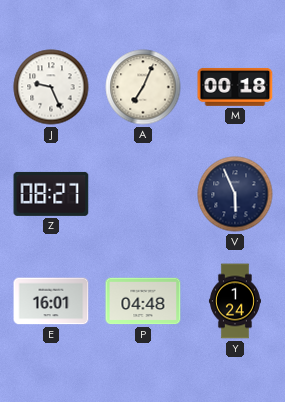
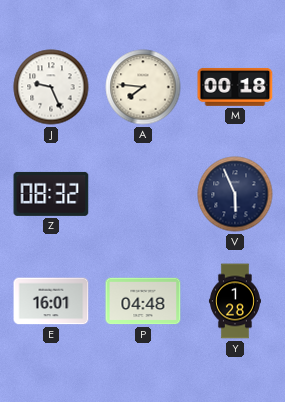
A: 7:04 -> 7:46
Z: 08:27 -> 08:32
Y: 1:24 -> 1:28
